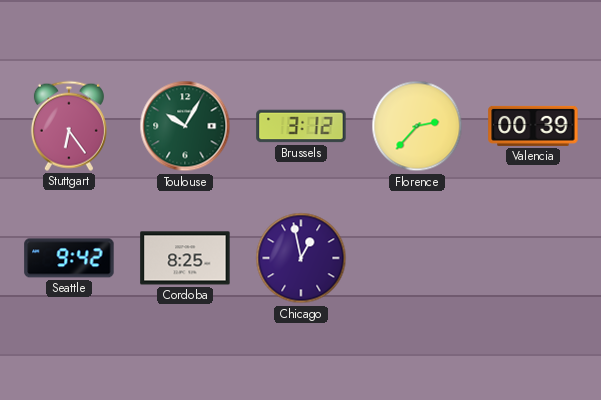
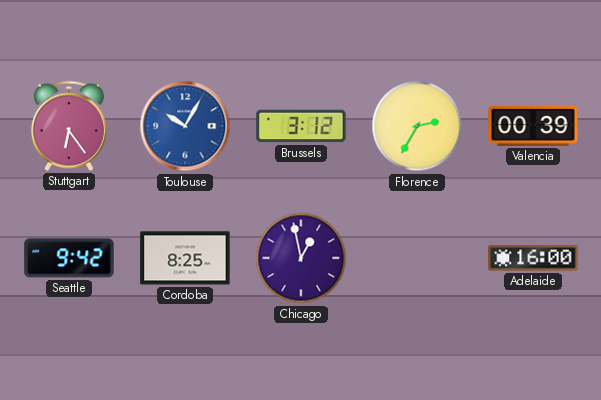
Toulouse dial: green -> blue
Florence: 2:37 -> 2:35
Adelaide: none -> 16:00
